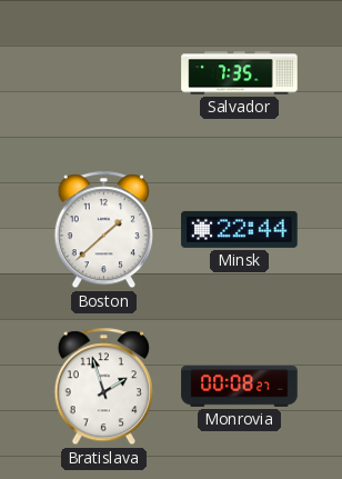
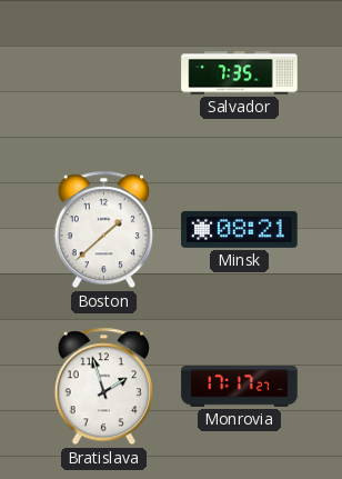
Minsk: 22:44 -> 08:21
Monrovia: 00:08 -> 17:17
